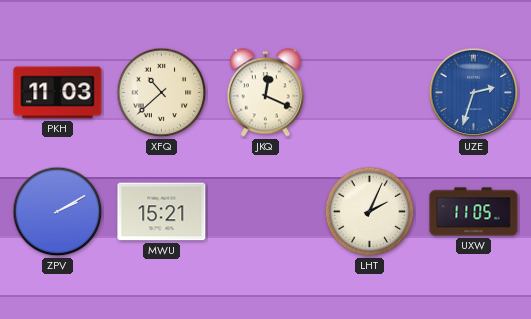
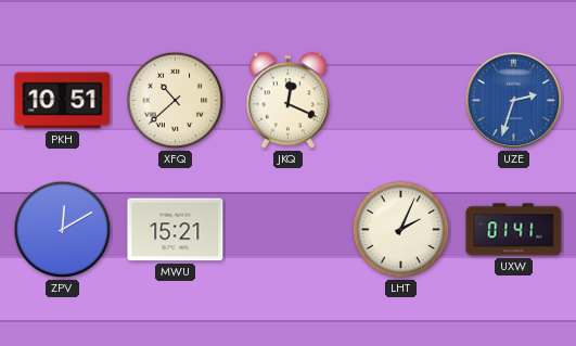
PKH: 11:03 -> 10:51
ZPV: 2:10 -> 12:10
UXW: 11:05 -> 01:41
